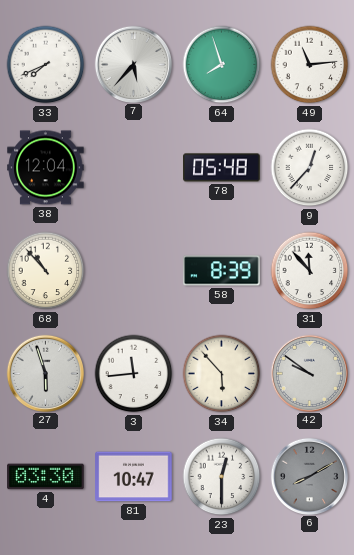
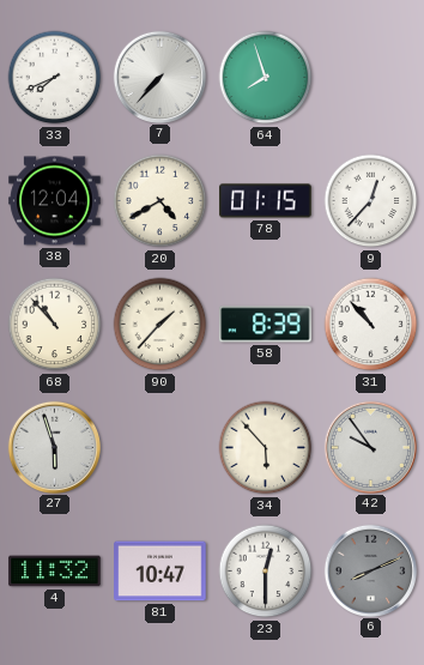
7: 5:37 -> 7:37
49: 11:14 -> none
20: none -> 4:40
78: 05:48 -> 01:15
90: none -> 1:37
31: 11:53 -> 10:53
3: 11:44 -> none
42: 9:51 -> 9:54
4: 03:30 -> 11:32
6: 8:10 -> 8:11
